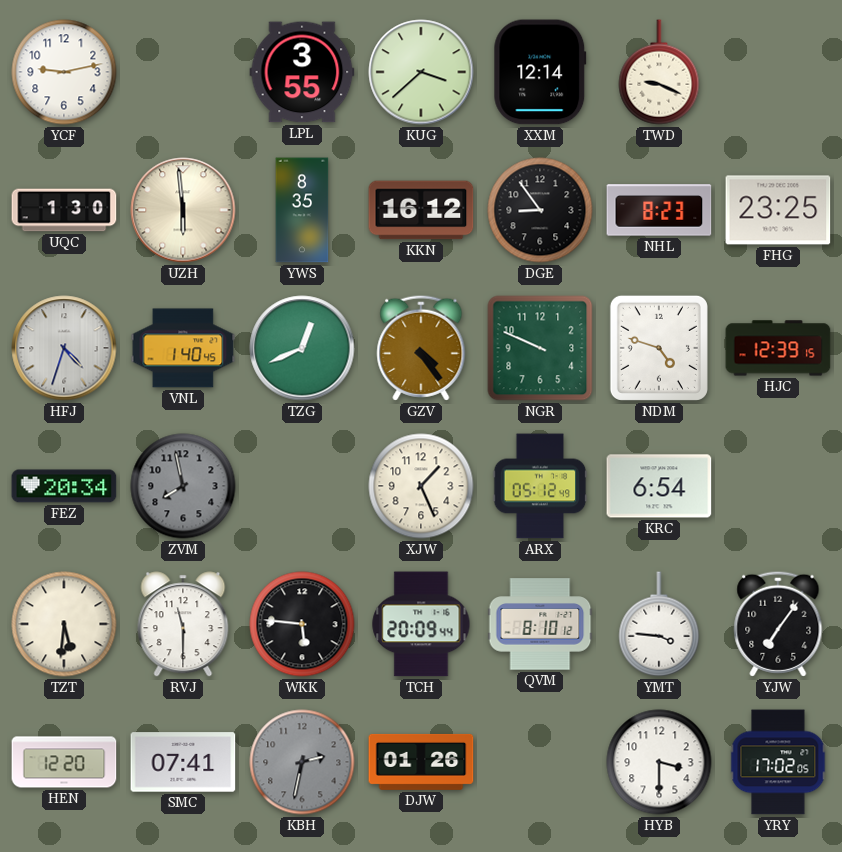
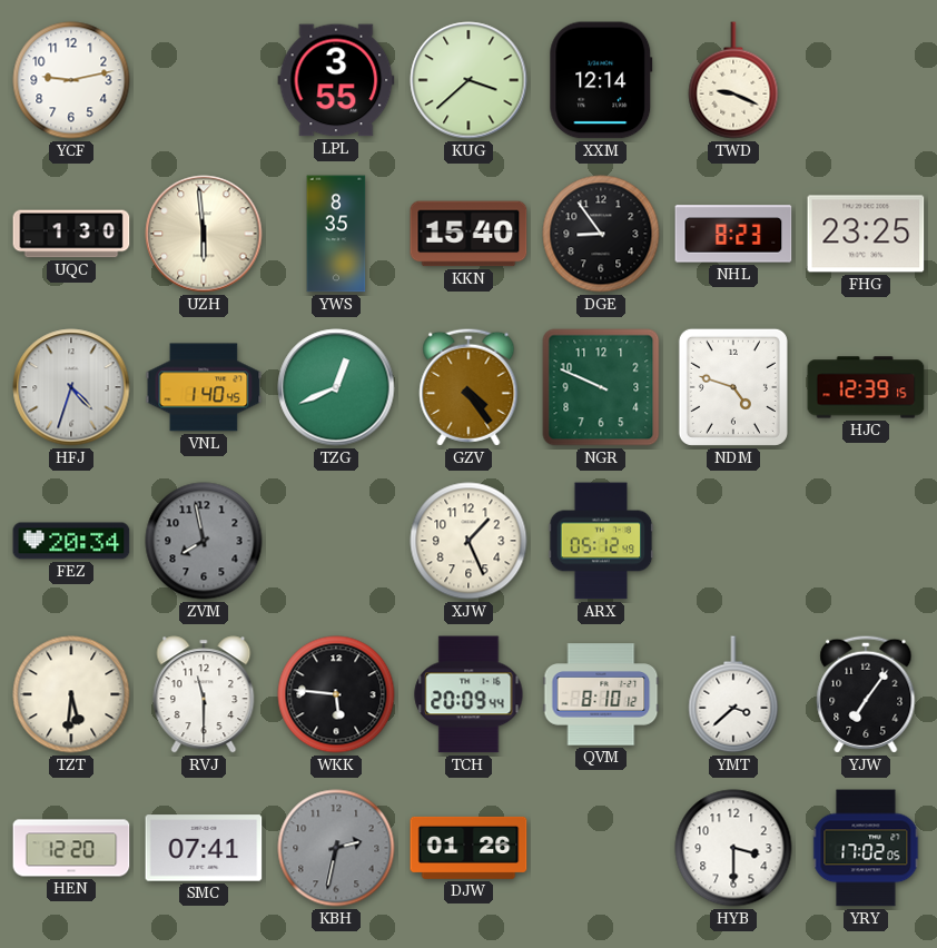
KKN: 16:12 -> 15:40
KRC: 6:54 -> none
YMT: 3:46 -> 3:38
